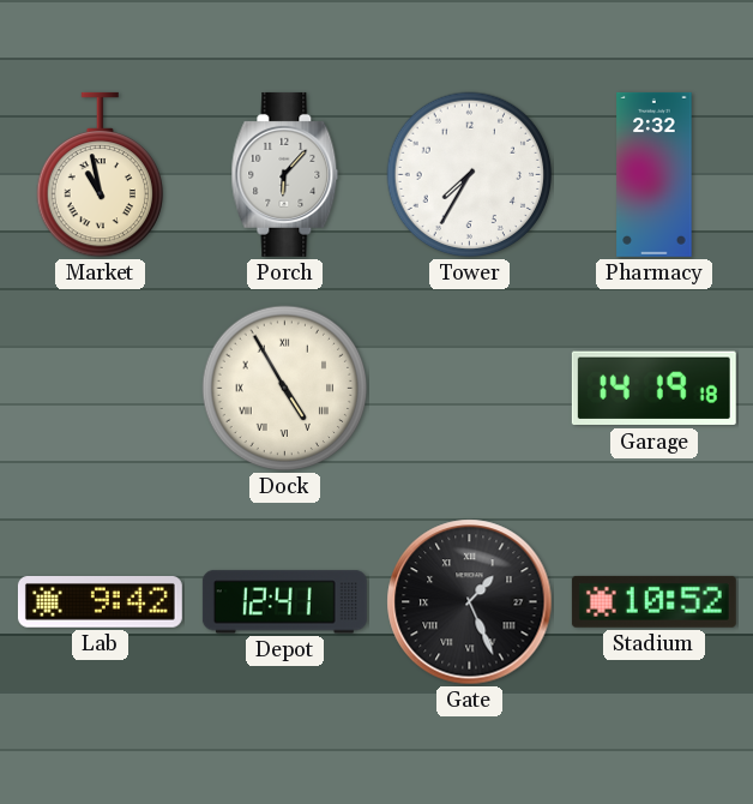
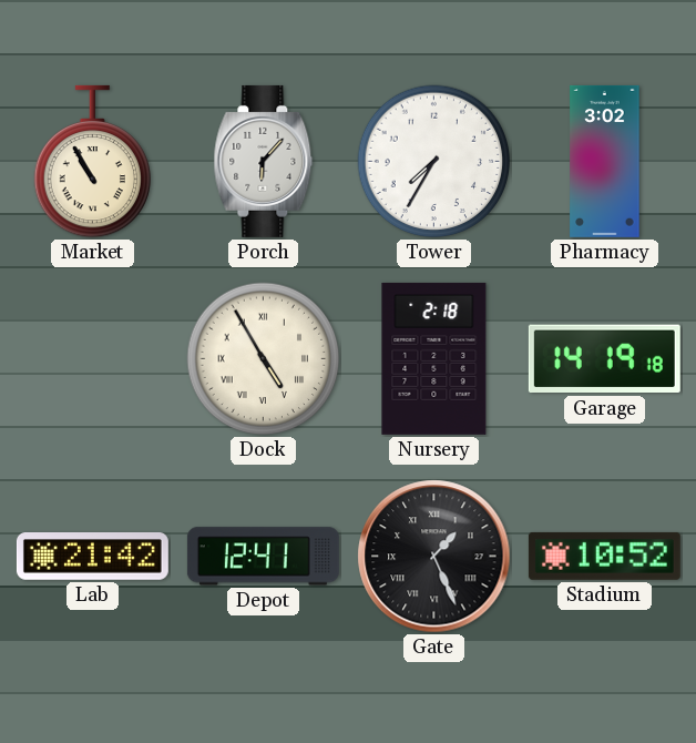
Market: 10:58 -> 10:55
Pharmacy: 2:32 -> 3:02
Nursery: none -> 2:18
Lab: 9:42 -> 21:42
